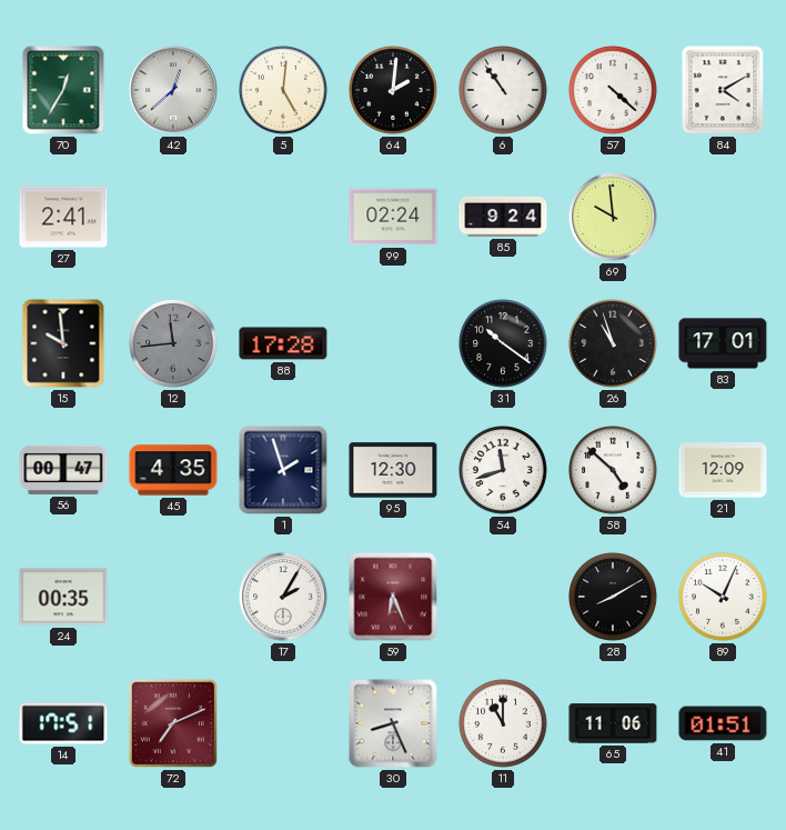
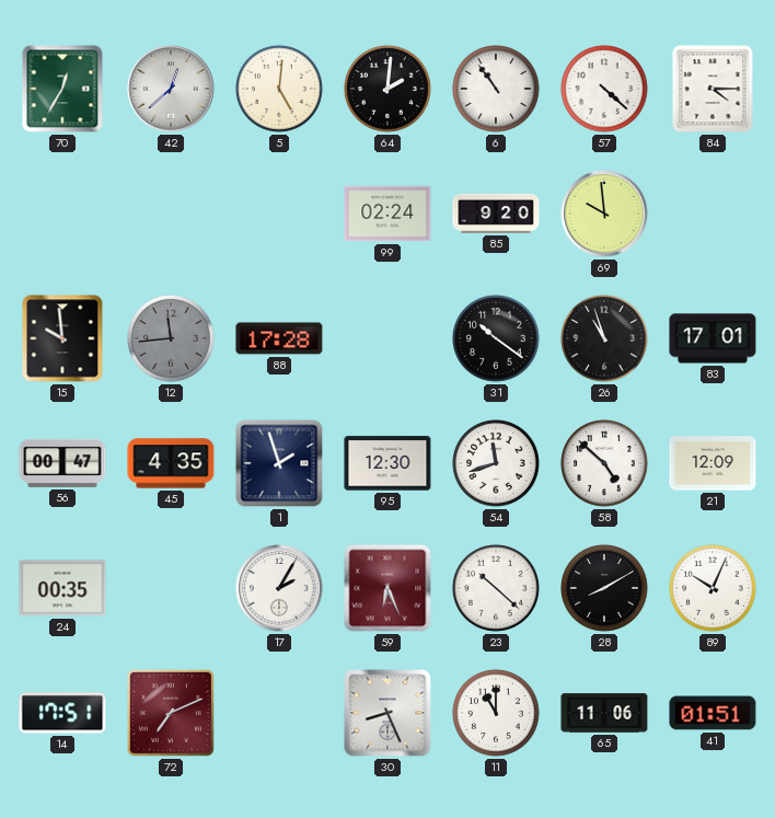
84: 4:10 -> 4:15
27: 2:41 -> none
85: 9:24 -> 9:20
23: none -> 10:22
